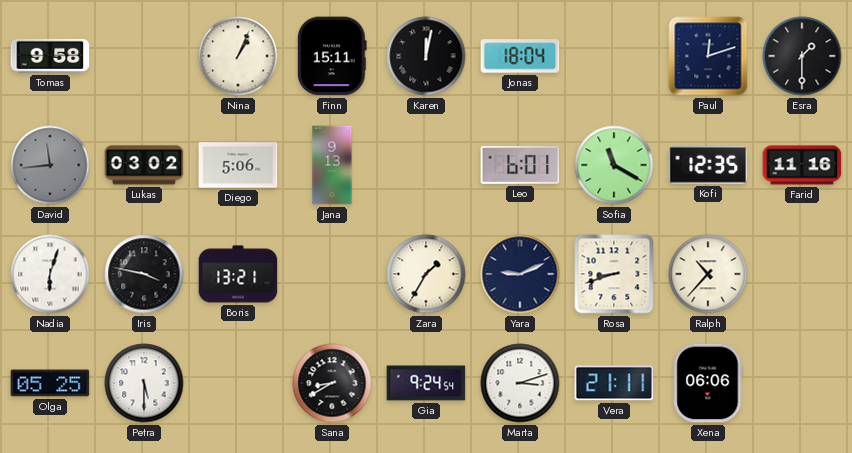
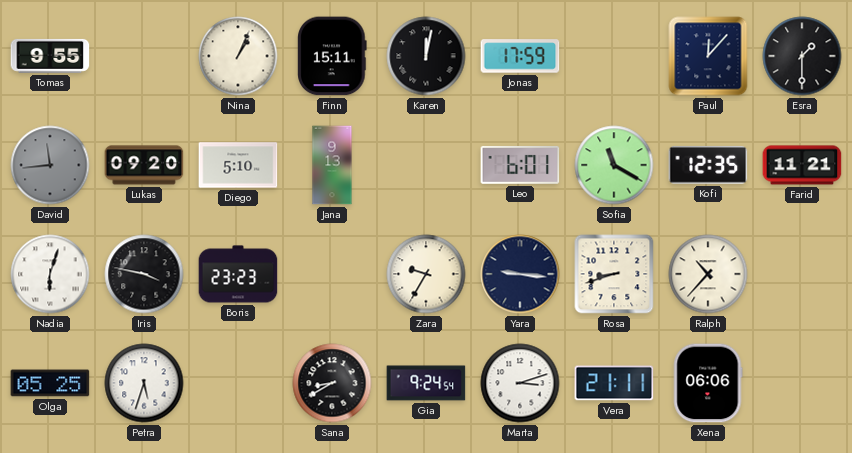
Tomas: 9:58 -> 9:55
Jonas: 18:04 -> 17:59
Paul: 12:12 -> 12:07
Lukas: 03:02 -> 09:20
Diego: 5:06 -> 5:10
Farid: 11:16 -> 11:21
Boris: 13:21 -> 23:23
Zara: 1:35 -> 9:35
Yara: 9:11 -> 9:16
Petra: 5:30 -> 5:33
